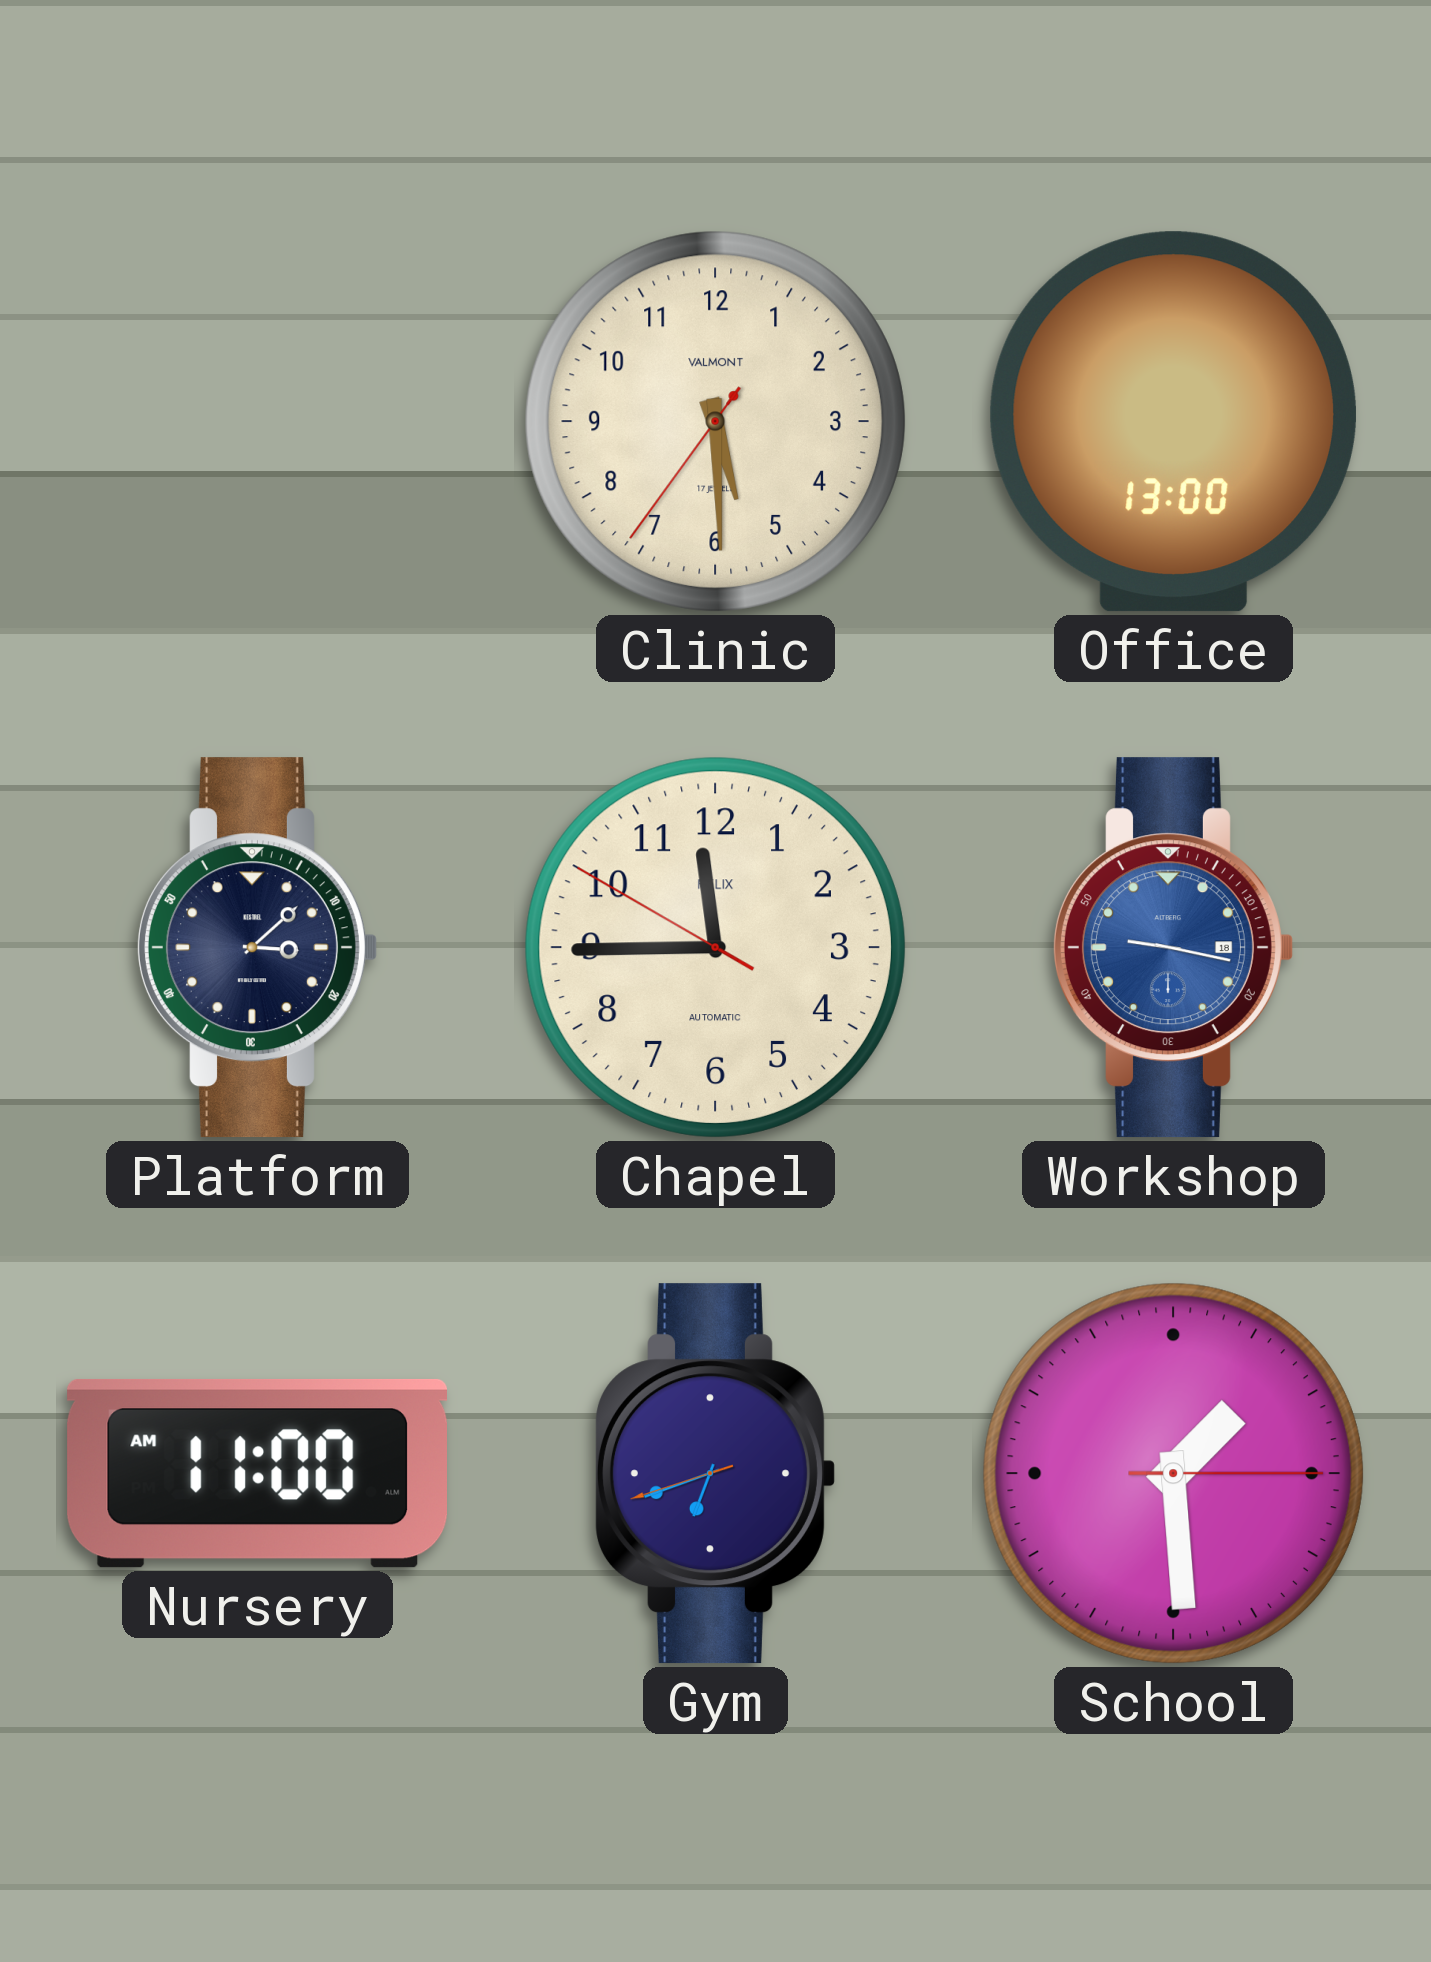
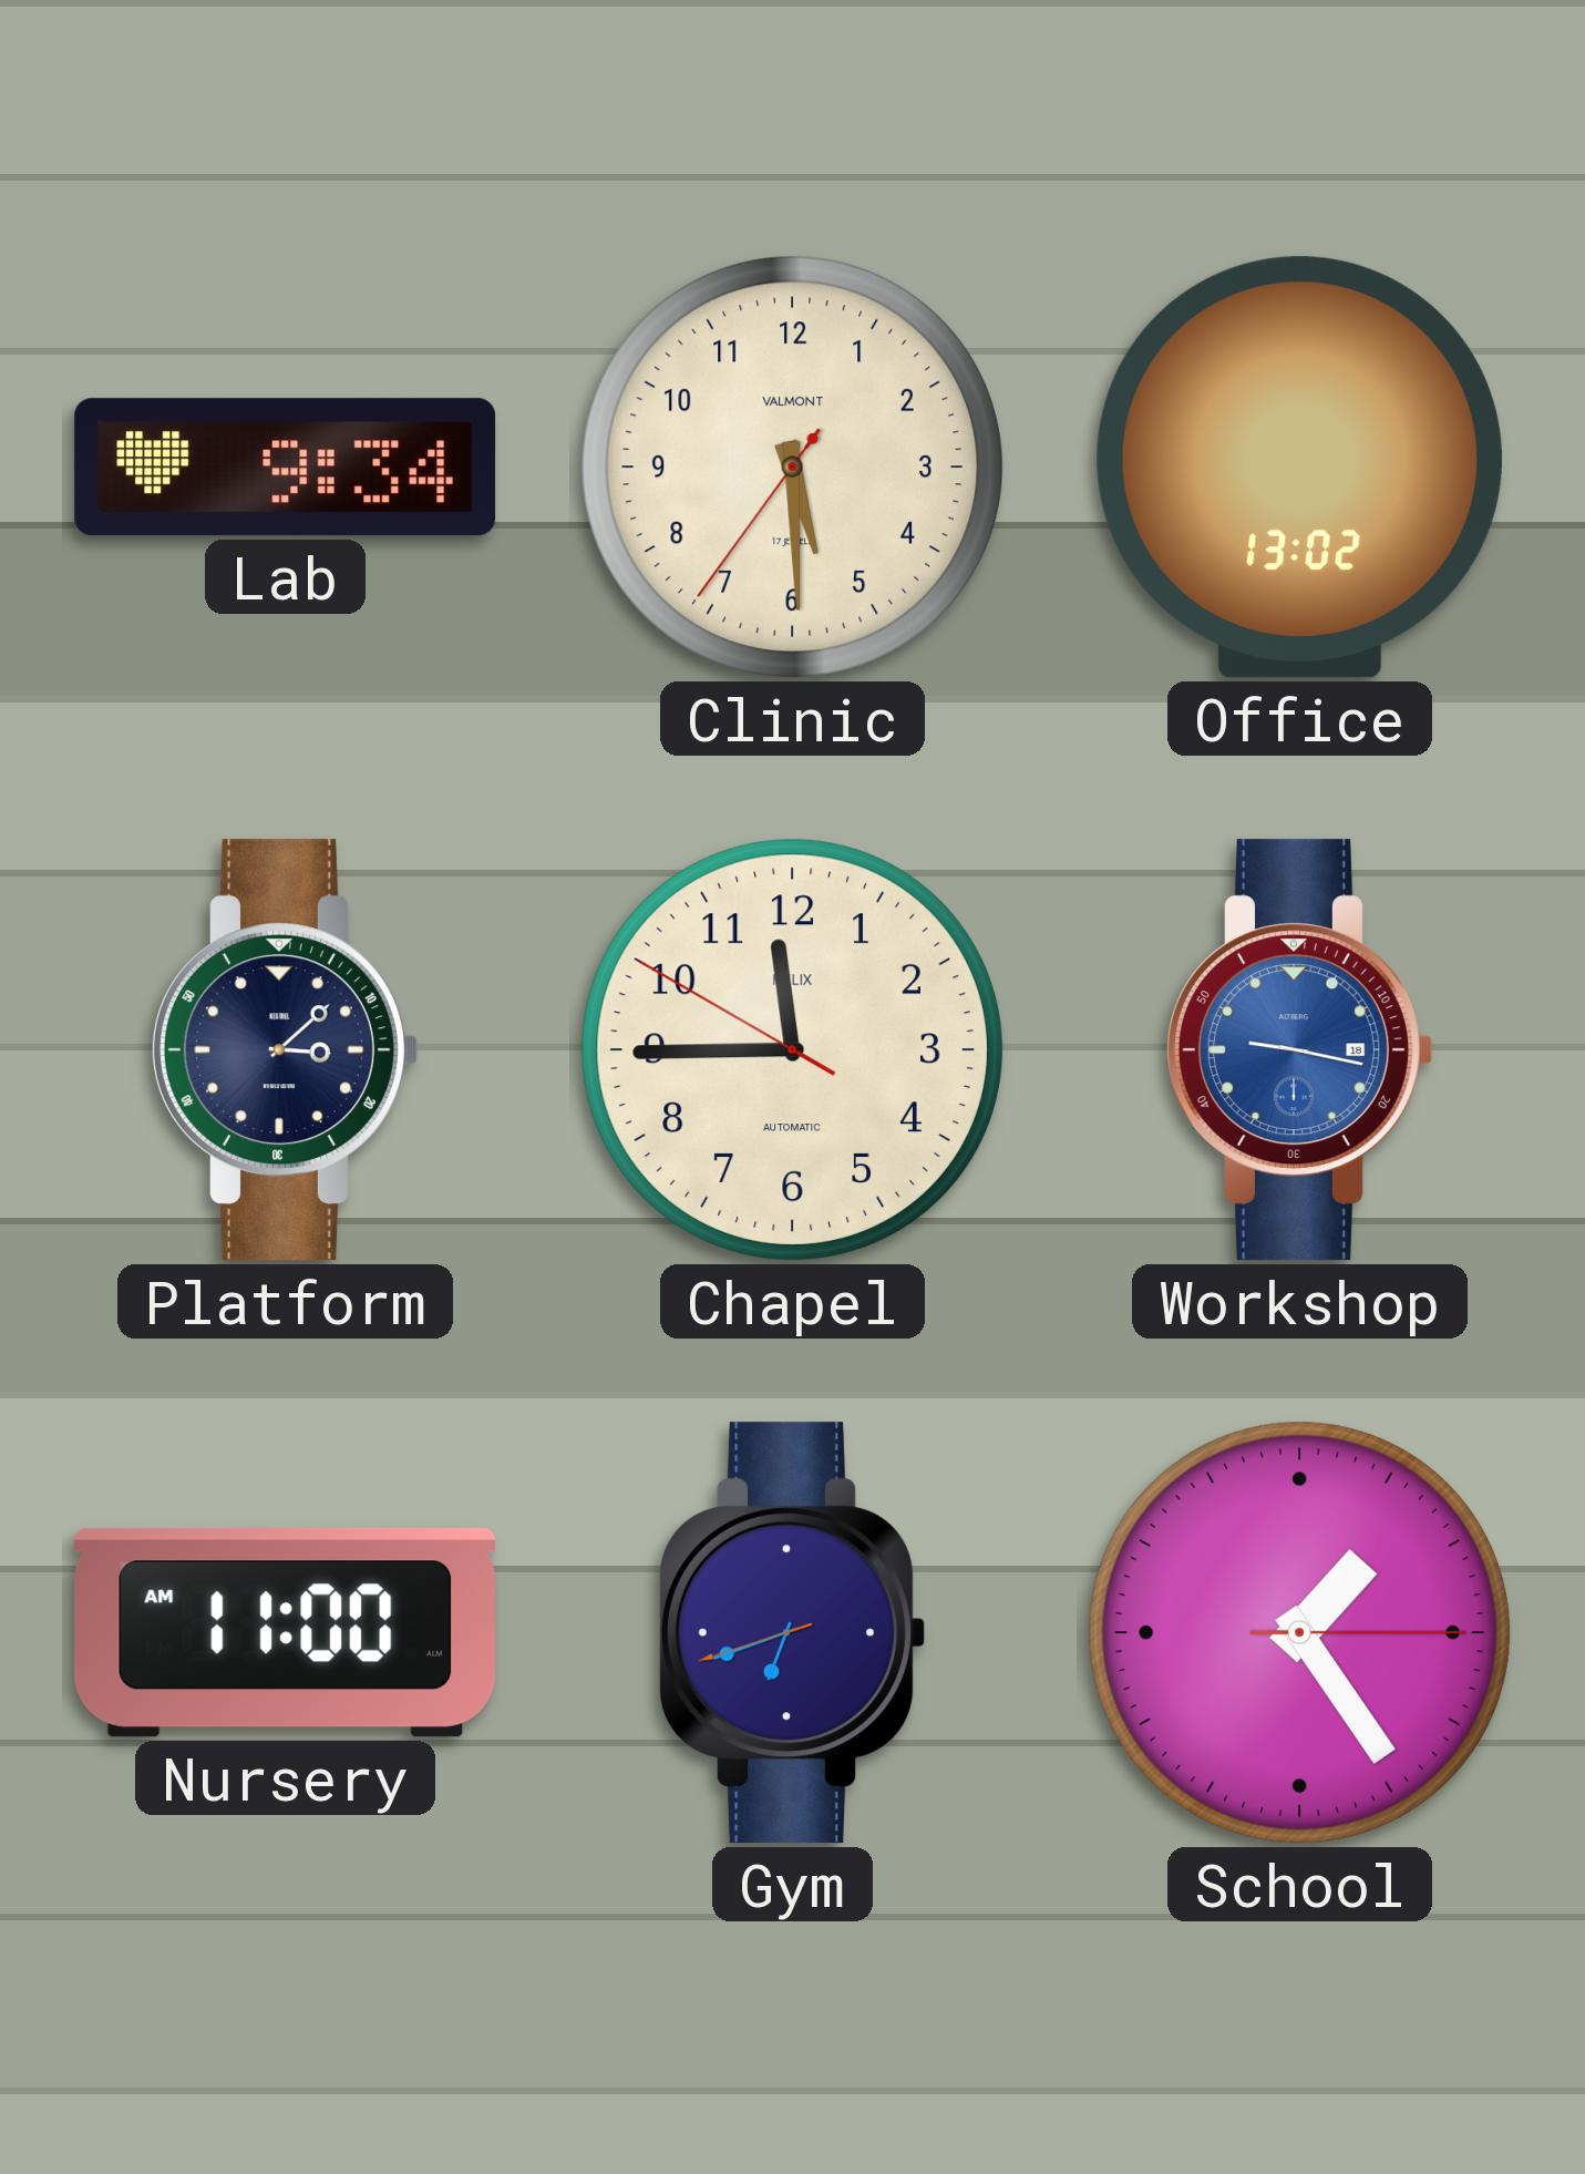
Lab: none -> 9:34
Office: 13:00 -> 13:02
School: 1:29 -> 1:24
